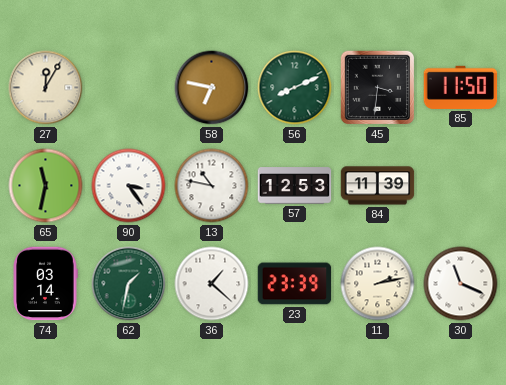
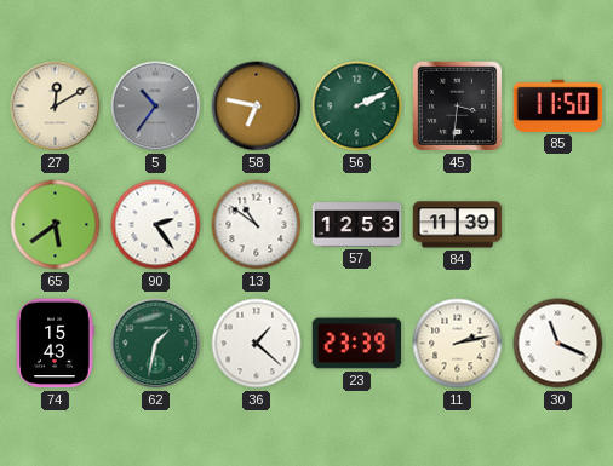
27: 12:05 -> 12:10
5: none -> 10:36
56: 8:11 -> 2:11
65: 11:32 -> 5:39
90: 3:24 -> 2:24
13: 10:47 -> 10:51
74: 03:14 -> 15:43
